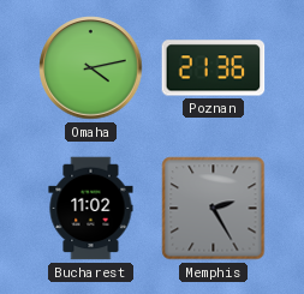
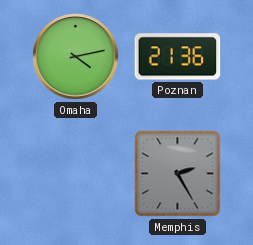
Bucharest: 11:02 -> none
